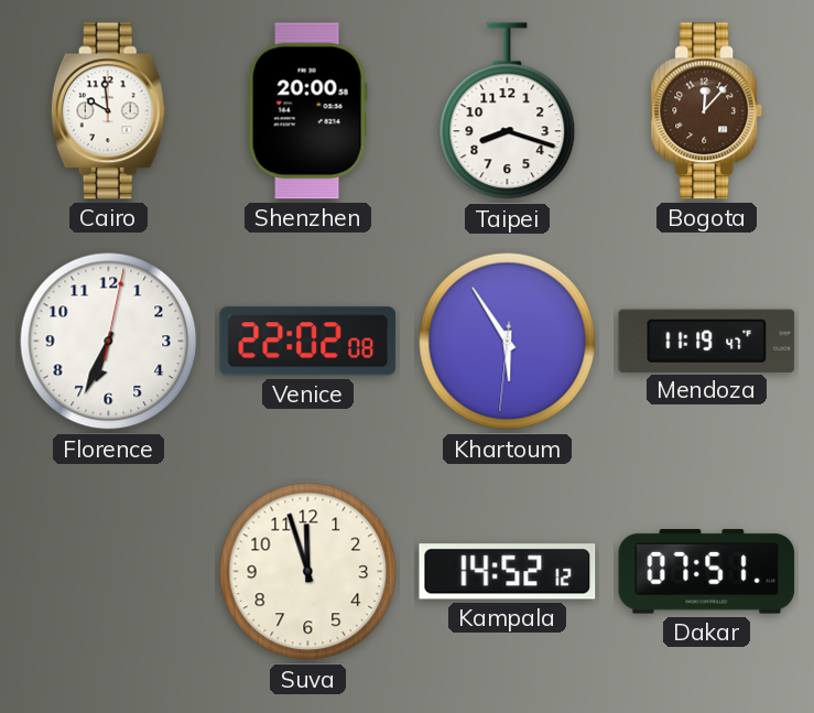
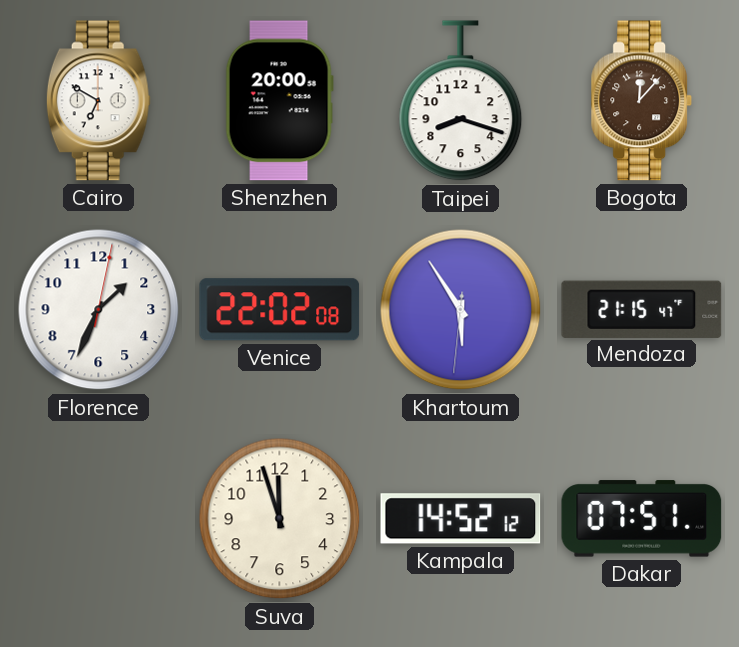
Cairo: 9:59 -> 6:50
Florence: 6:34 -> 1:34
Mendoza: 11:19 -> 21:15
